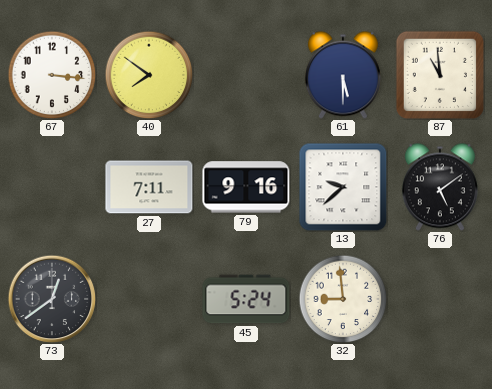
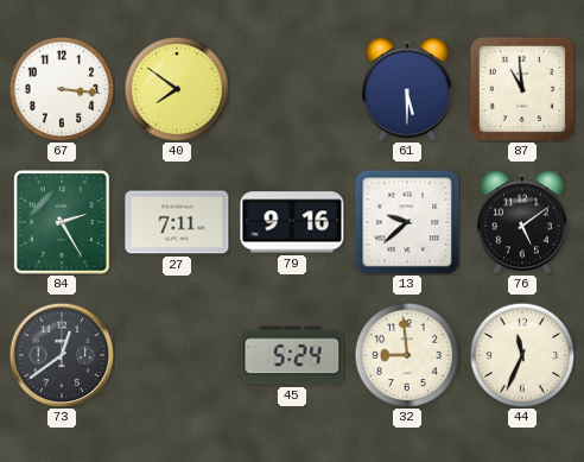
84: none -> 2:25
44: none -> 11:34
